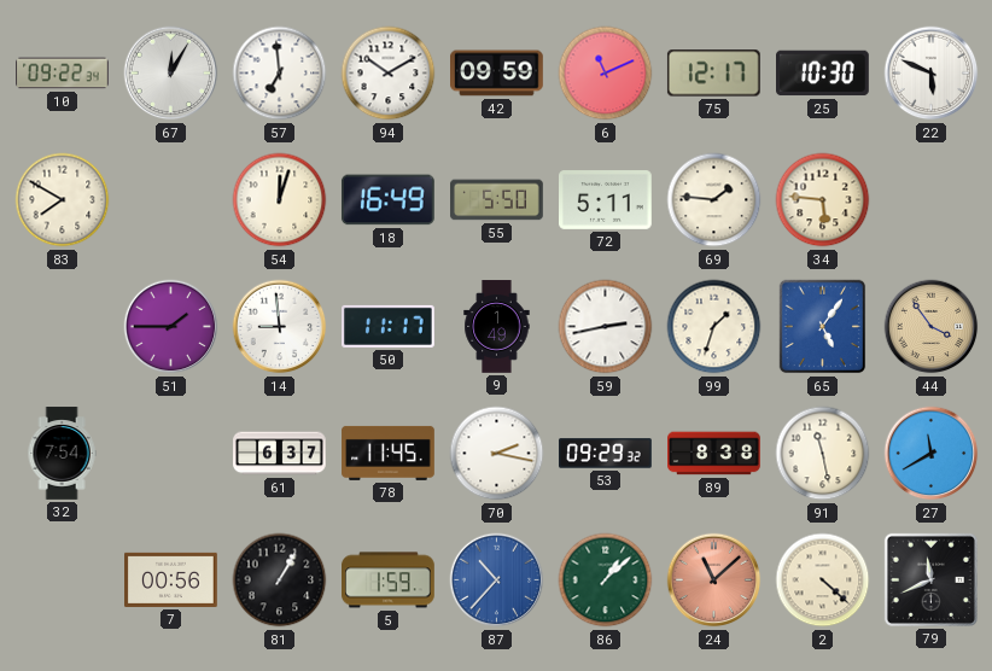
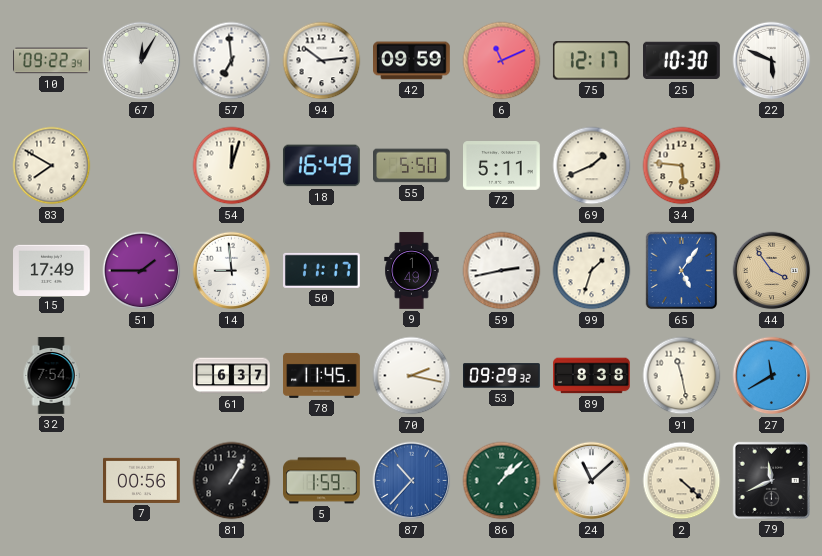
94: 10:10 -> 10:14
69: 1:46 -> 1:41
15: none -> 17:49
24 dial: salmon -> white
